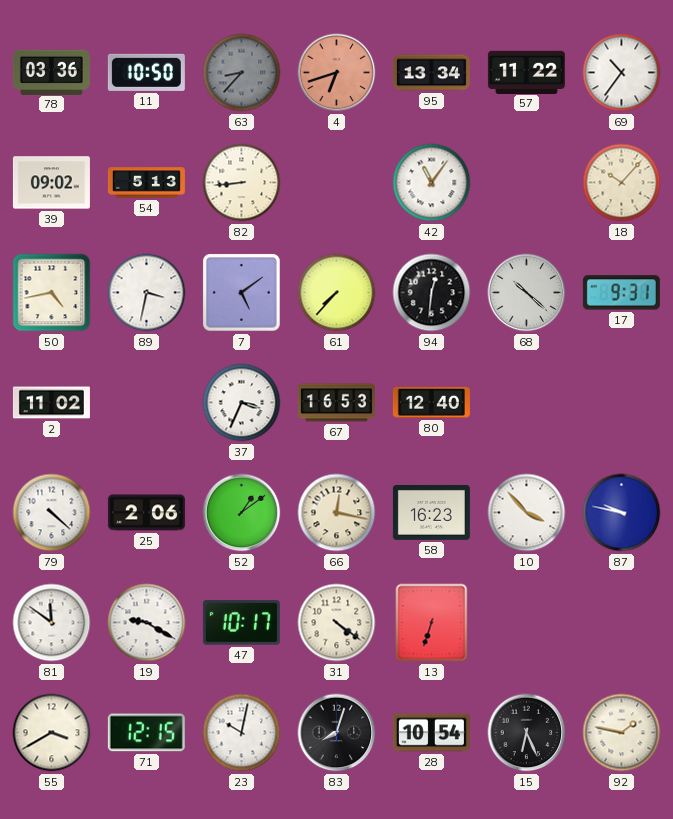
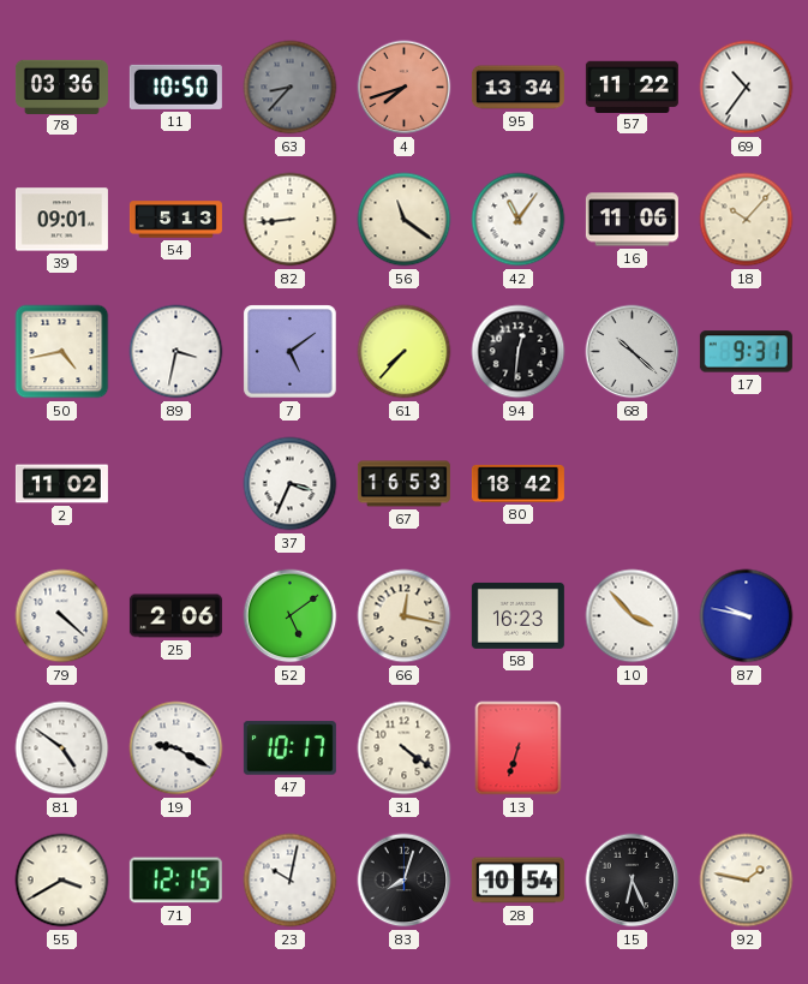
4: 6:42 -> 7:42
39: 09:02 -> 09:01
56: none -> 11:21
16: none -> 11:06
80: 12:40 -> 18:42
52: 1:09 -> 5:09
81: 11:51 -> 4:51
